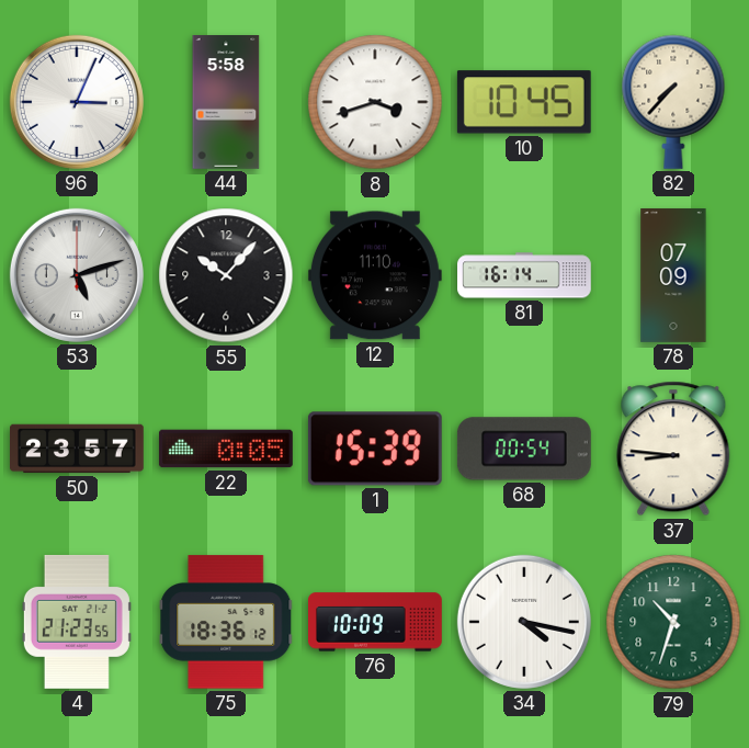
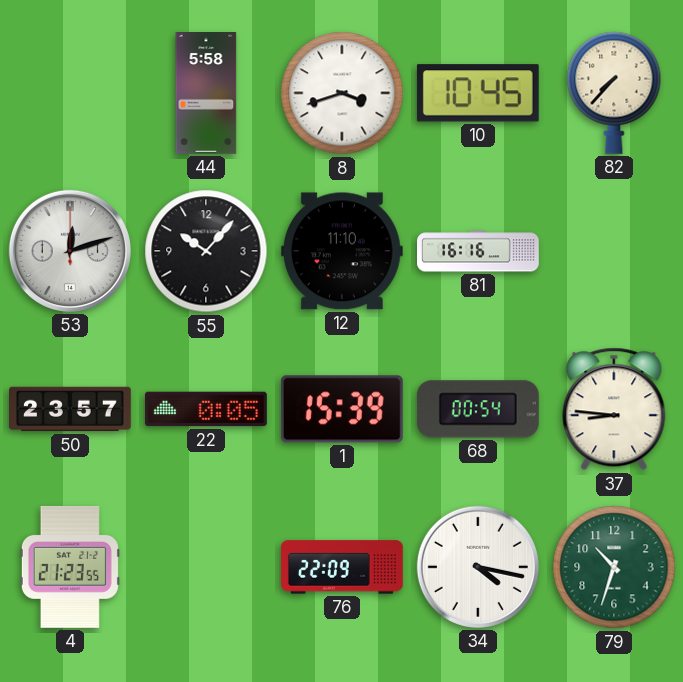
96: 3:04 -> none
53: 5:12 -> 12:12
81: 16:14 -> 16:16
78: 07:09 -> none
75: 18:36 -> none
76: 10:09 -> 22:09
